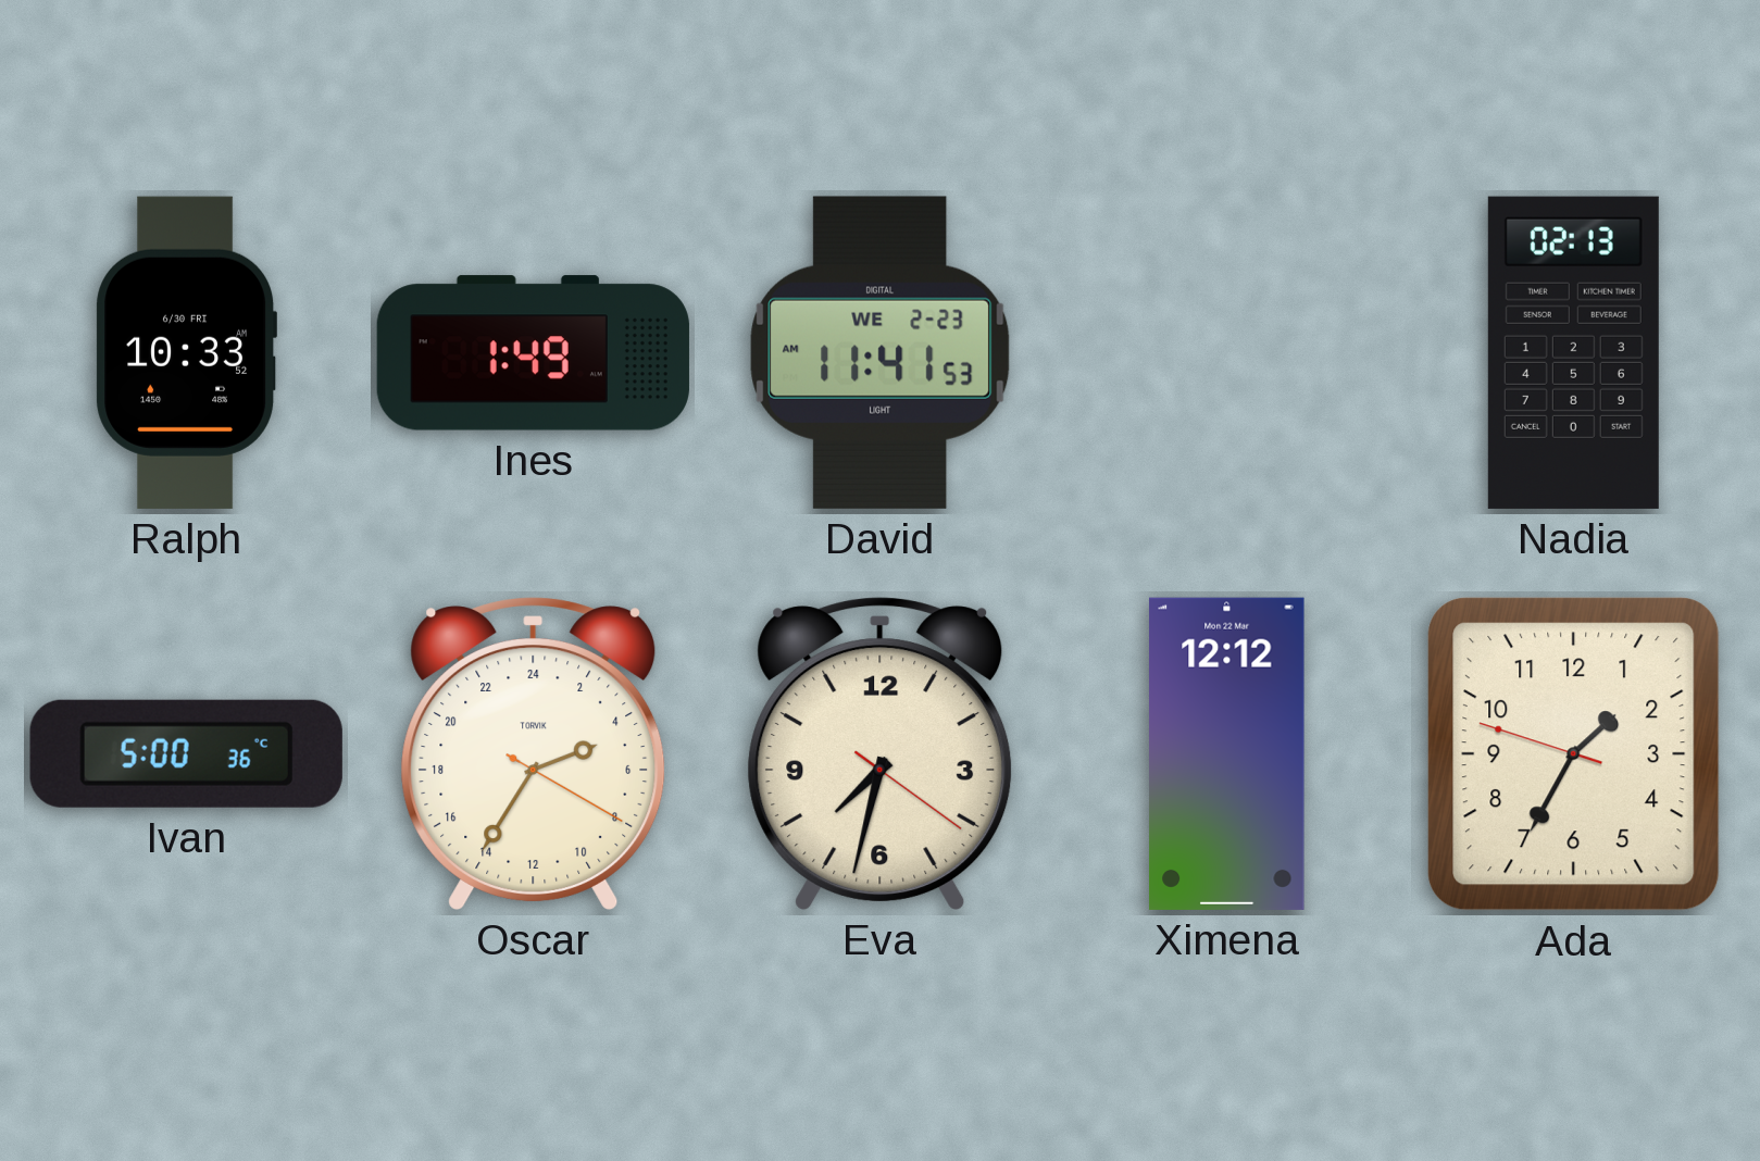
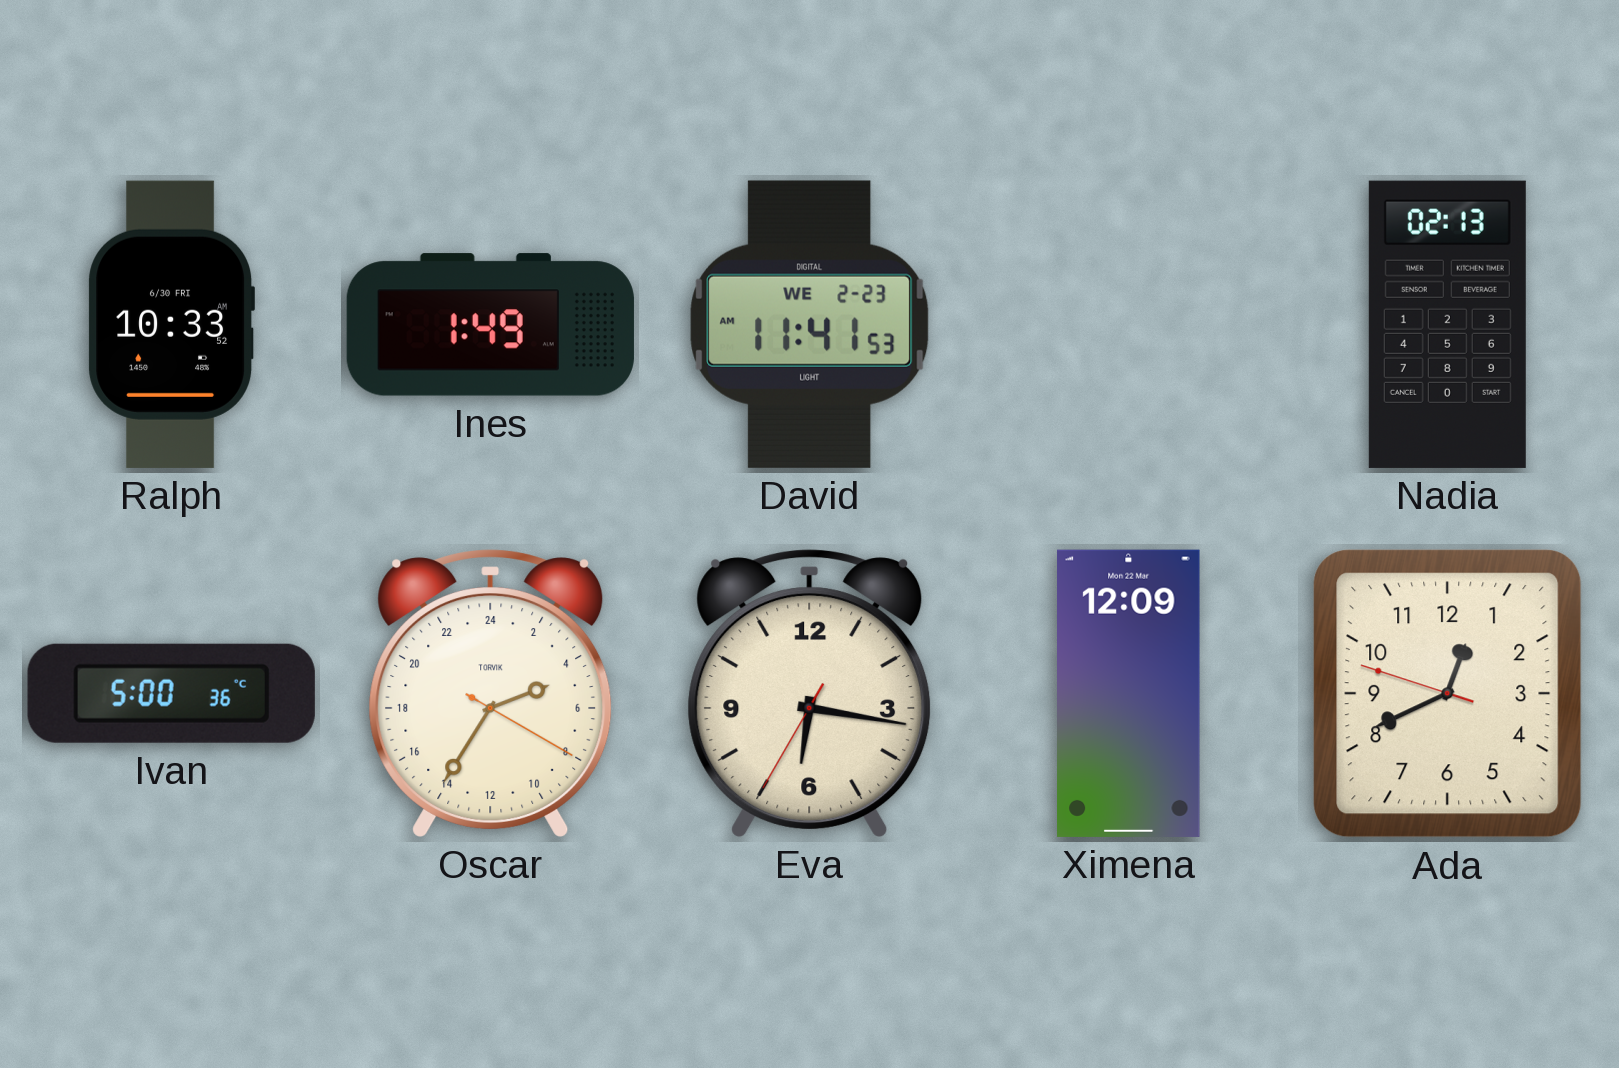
Eva: 7:32 -> 6:16
Ximena: 12:12 -> 12:09
Ada: 1:34 -> 12:40
